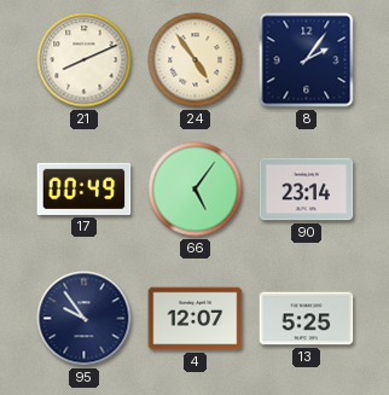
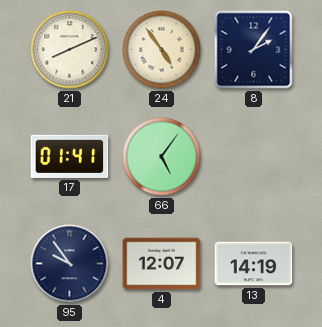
17: 00:49 -> 01:41
90: 23:14 -> none
13: 5:25 -> 14:19
